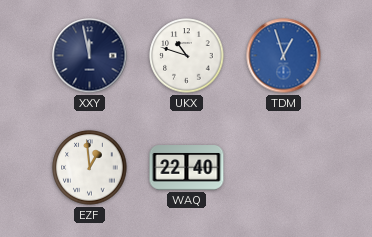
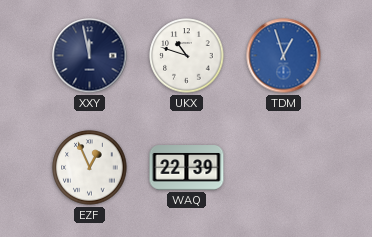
EZF: 12:59 -> 12:56
WAQ: 22:40 -> 22:39
